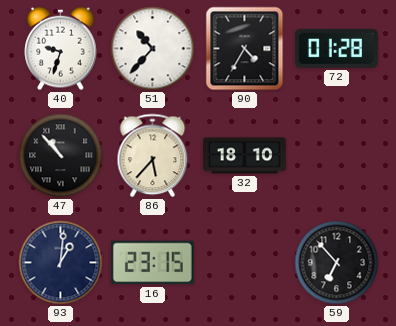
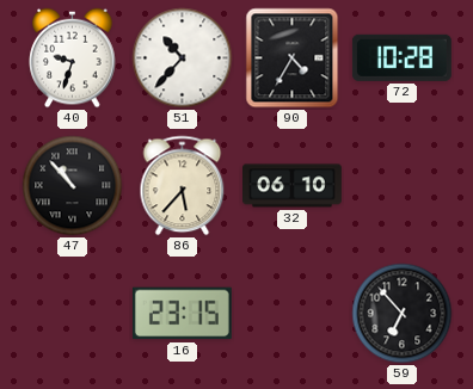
72: 01:28 -> 10:28
32: 18:10 -> 06:10
93: 1:01 -> none
